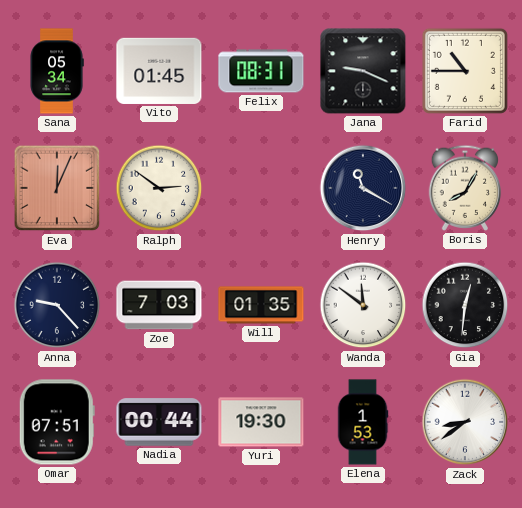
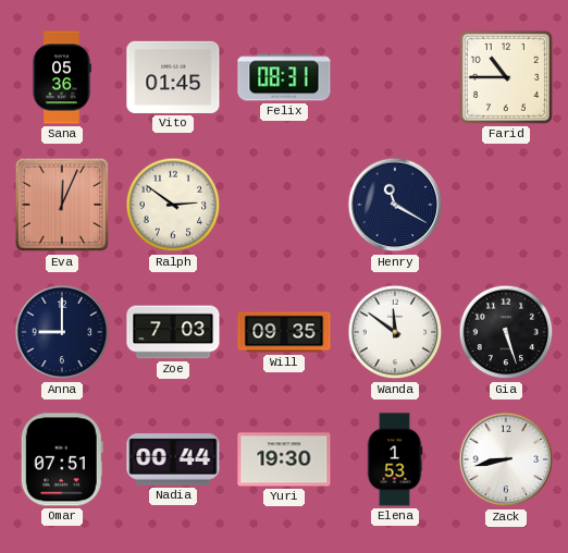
Sana: 05:34 -> 05:36
Jana: 9:19 -> none
Boris: 8:05 -> none
Anna: 9:23 -> 9:00
Will: 01:35 -> 09:35
Gia: 12:31 -> 5:27
Zack: 8:39 -> 8:43
